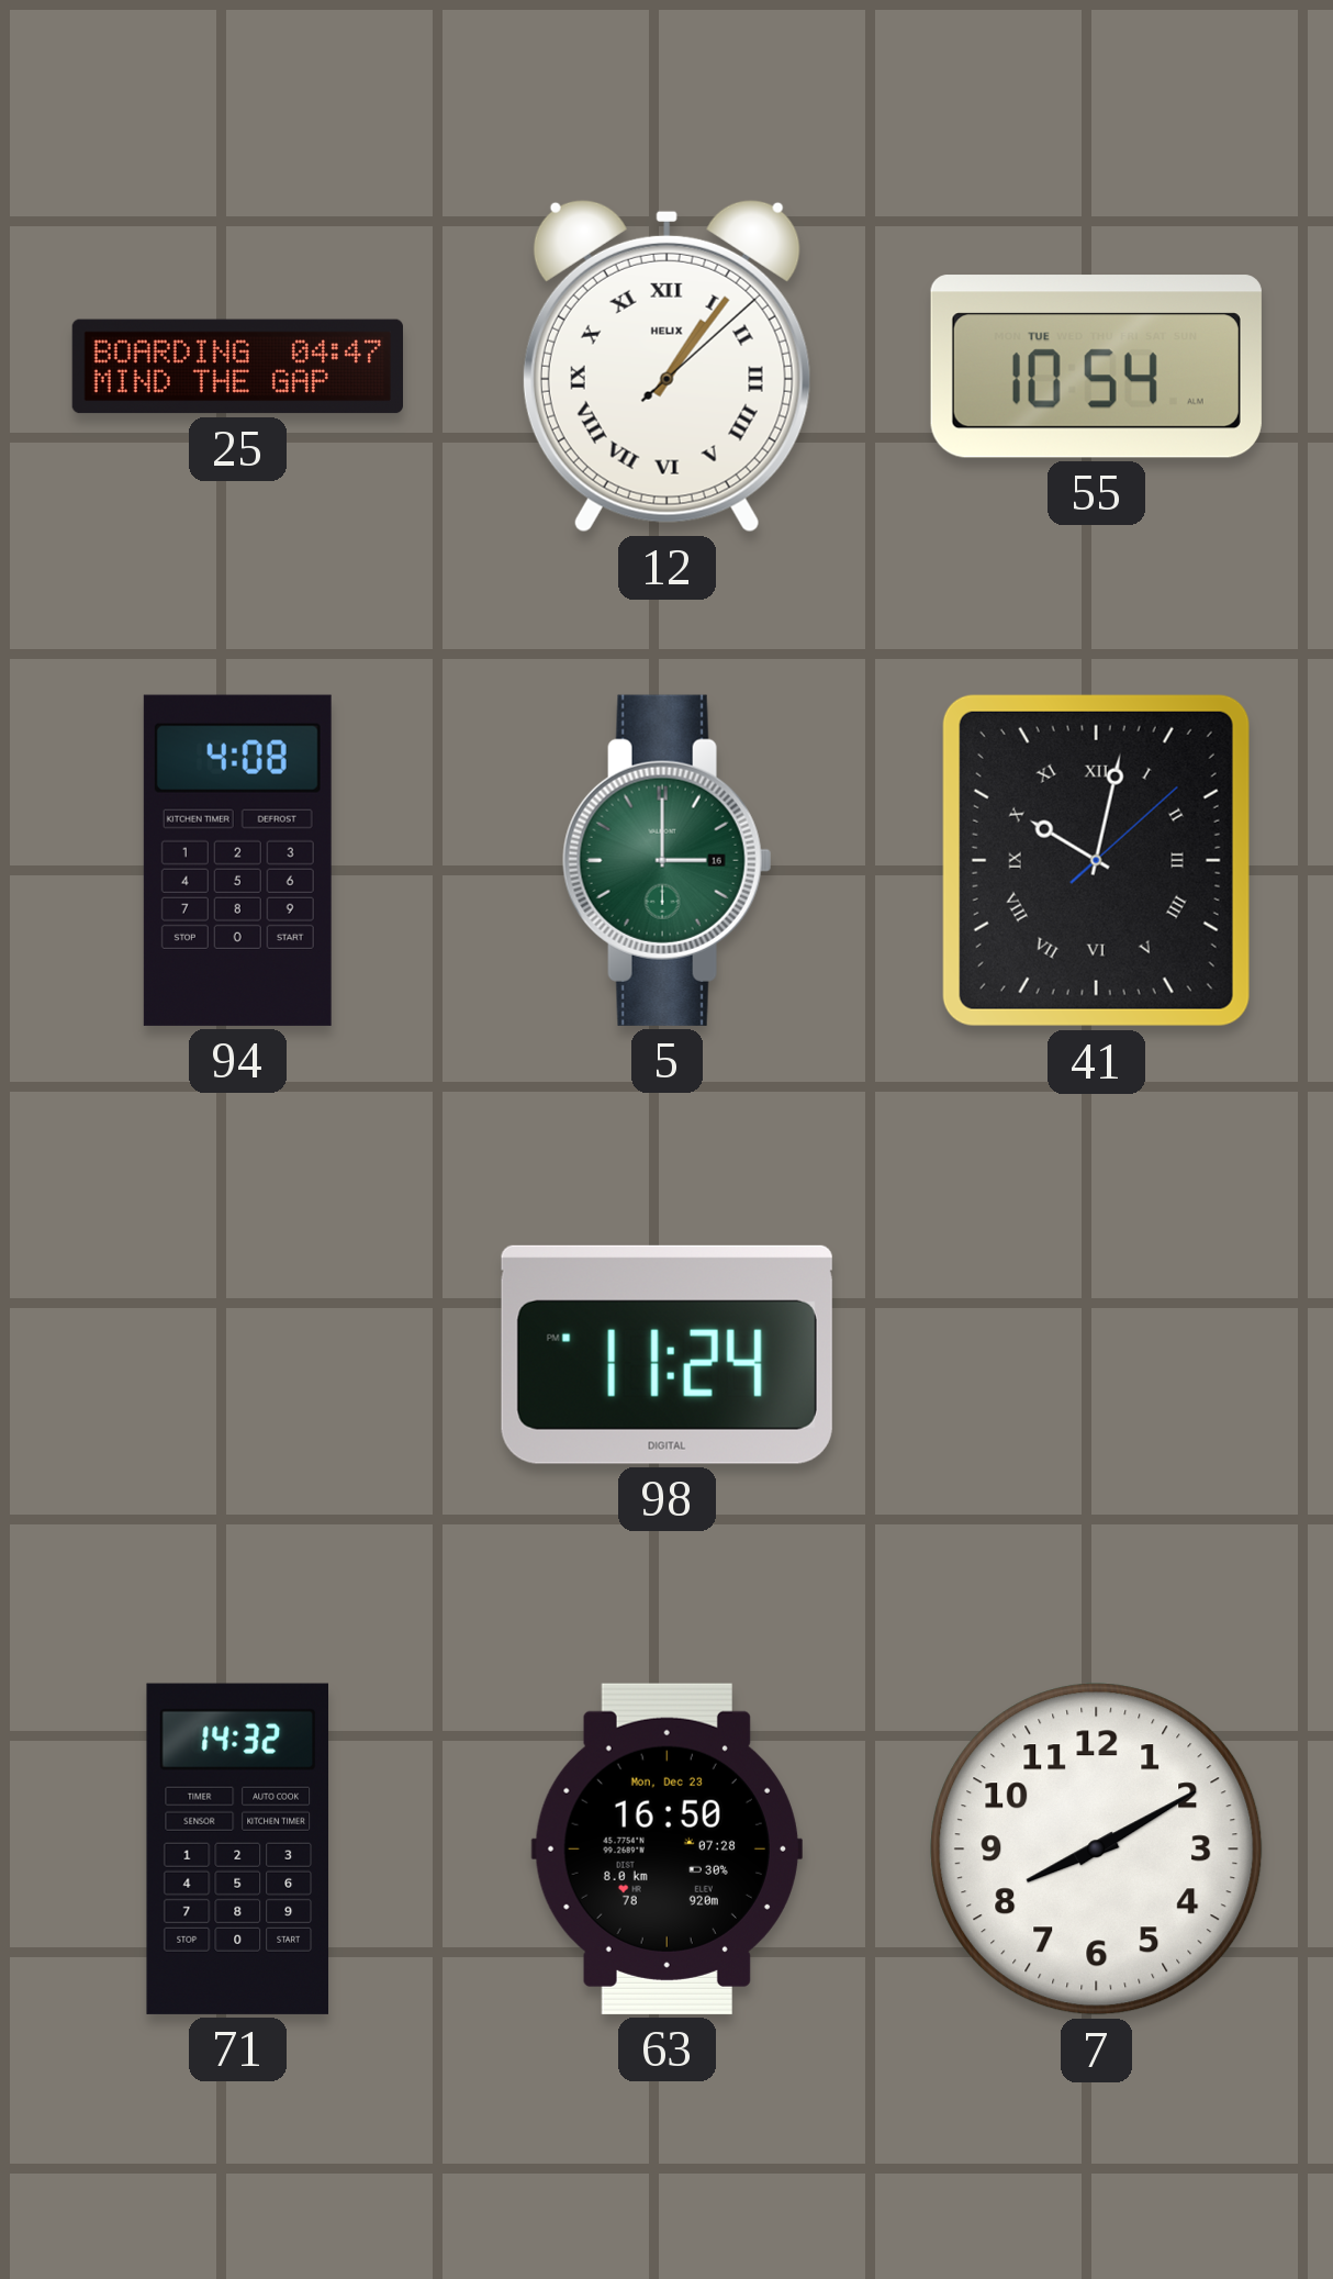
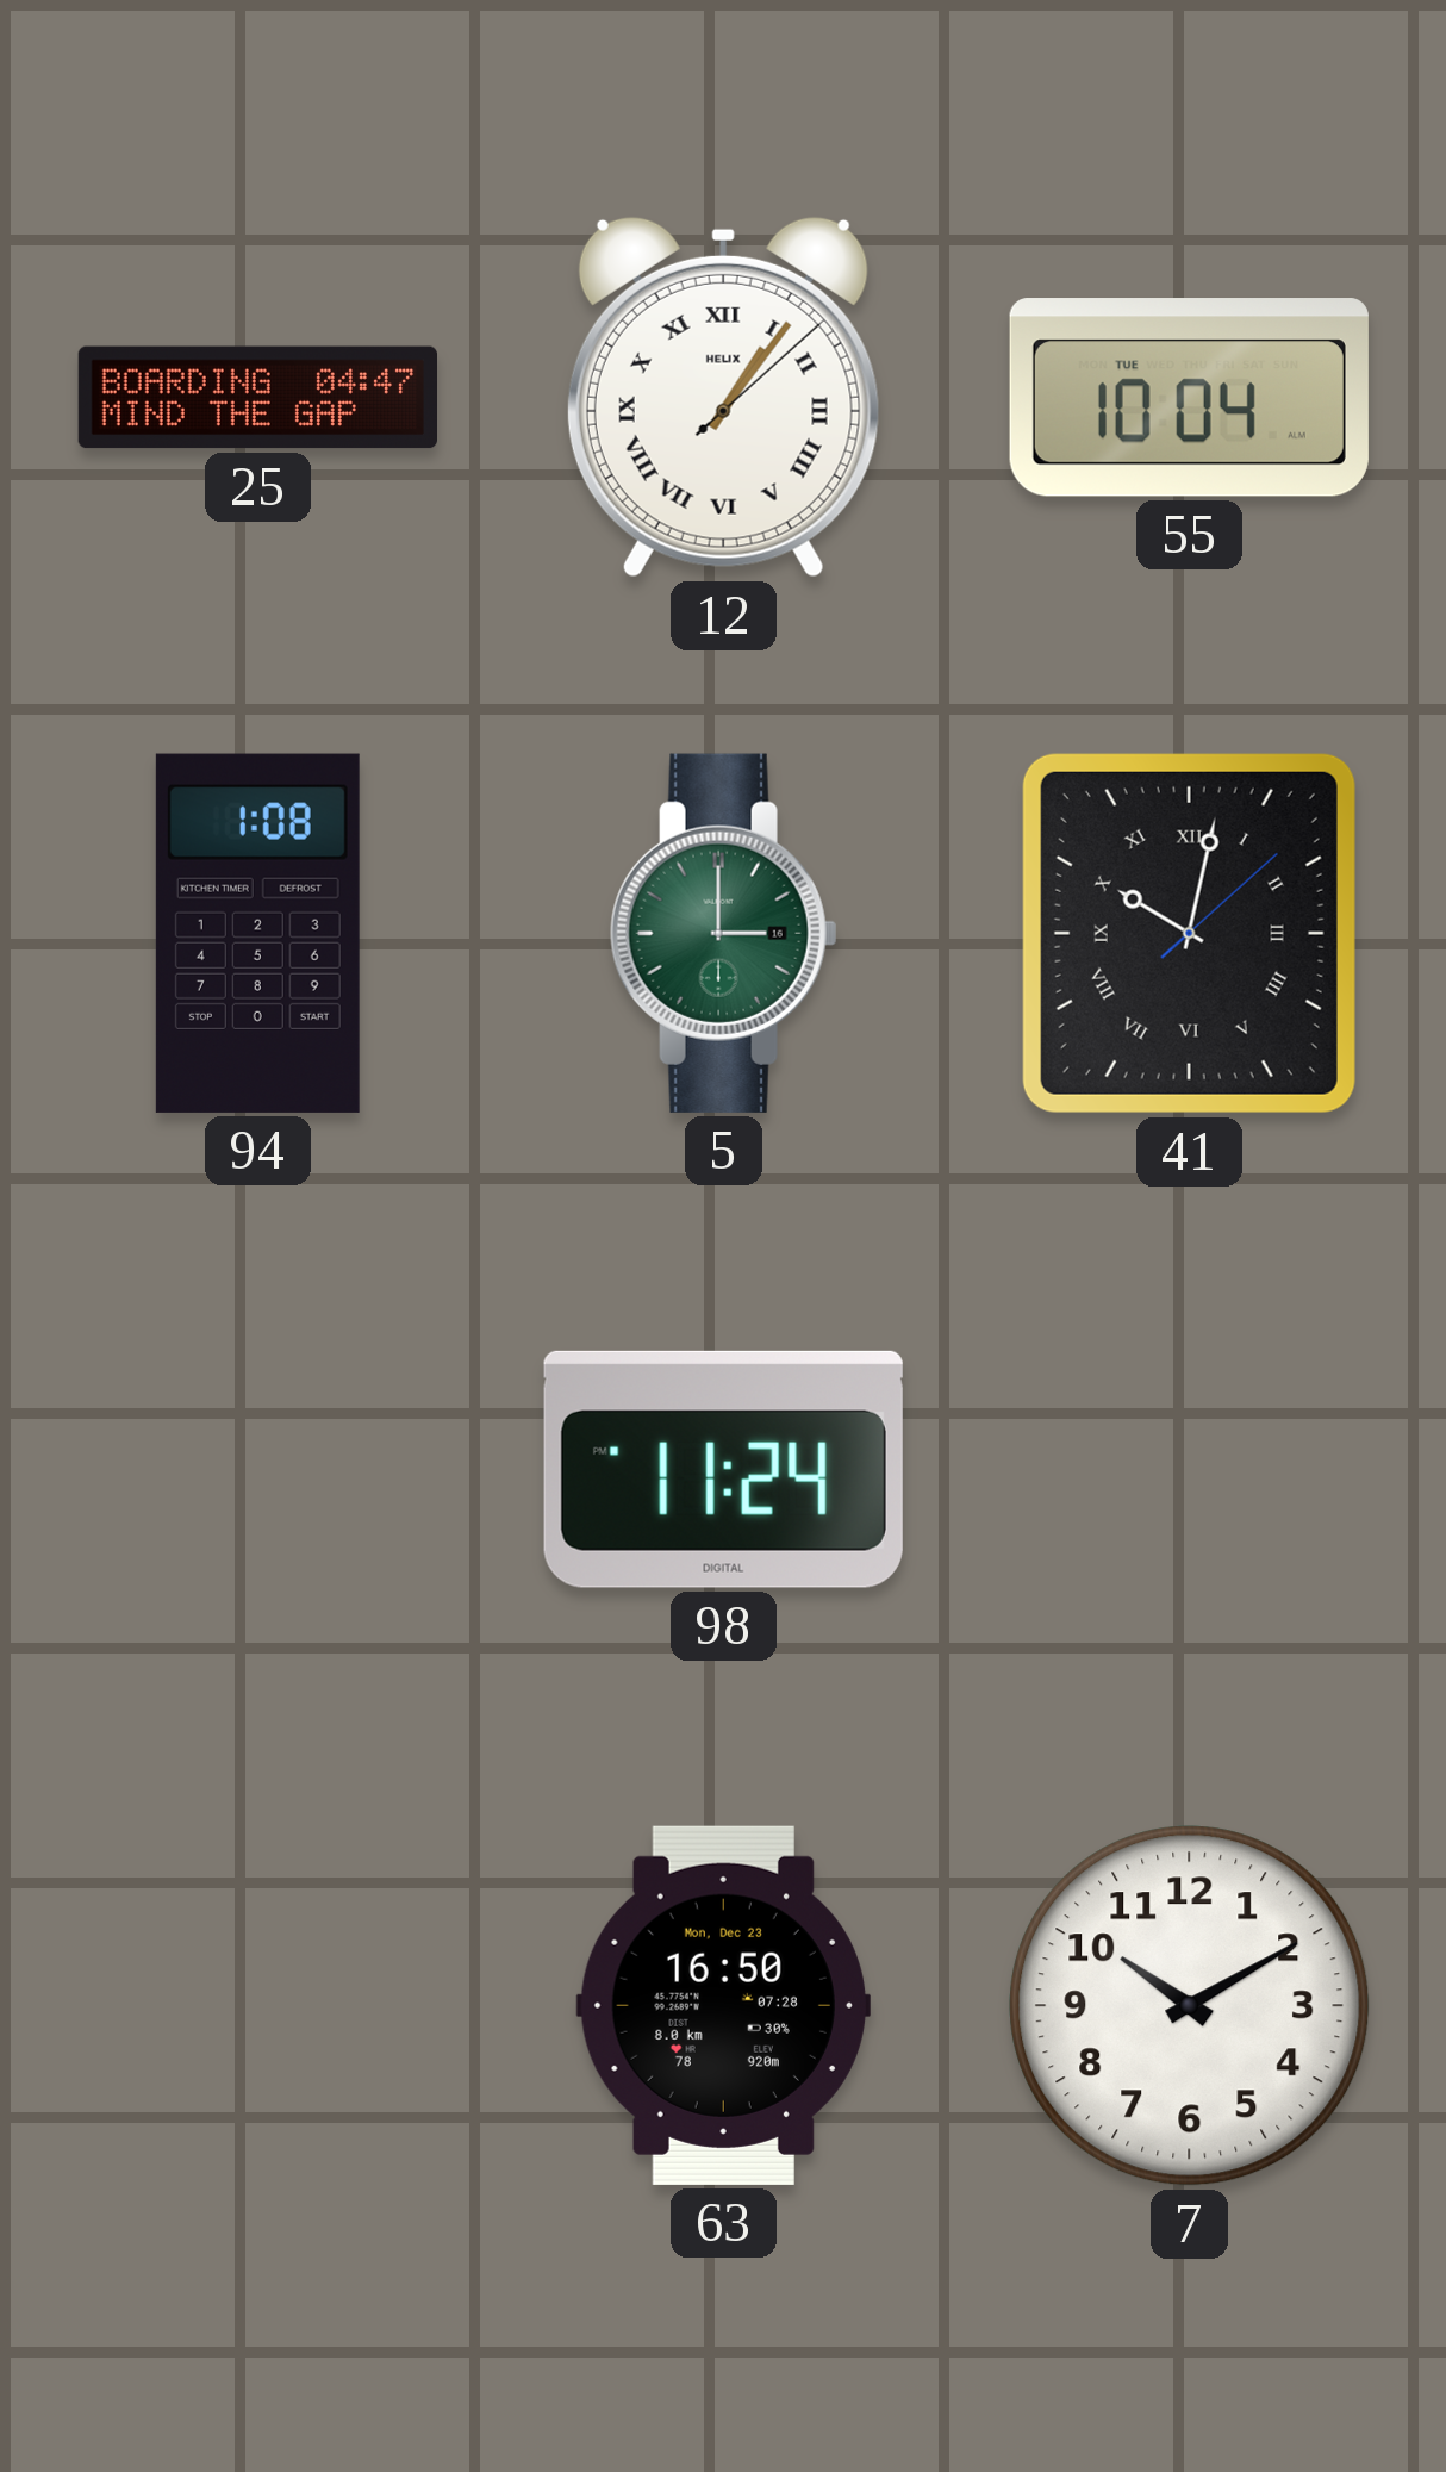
55: 10:54 -> 10:04
94: 4:08 -> 1:08
71: 14:32 -> none
7: 8:10 -> 10:10
